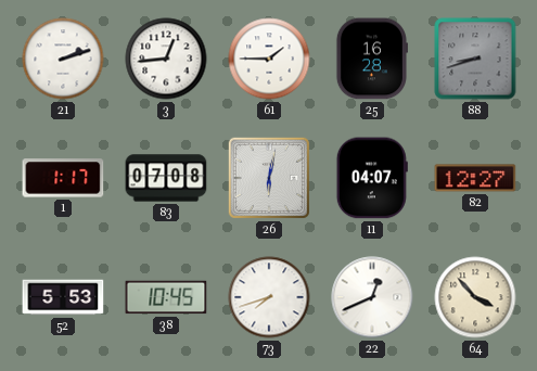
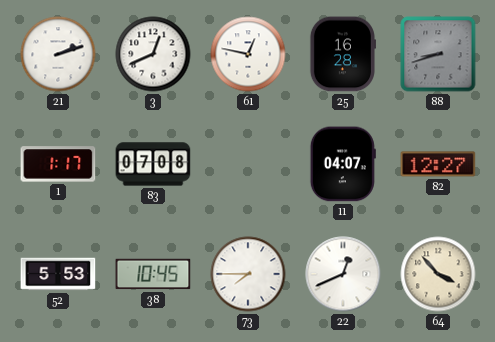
3: 12:44 -> 12:41
61: 1:45 -> 12:47
26: 6:02 -> none
73: 7:42 -> 7:45
